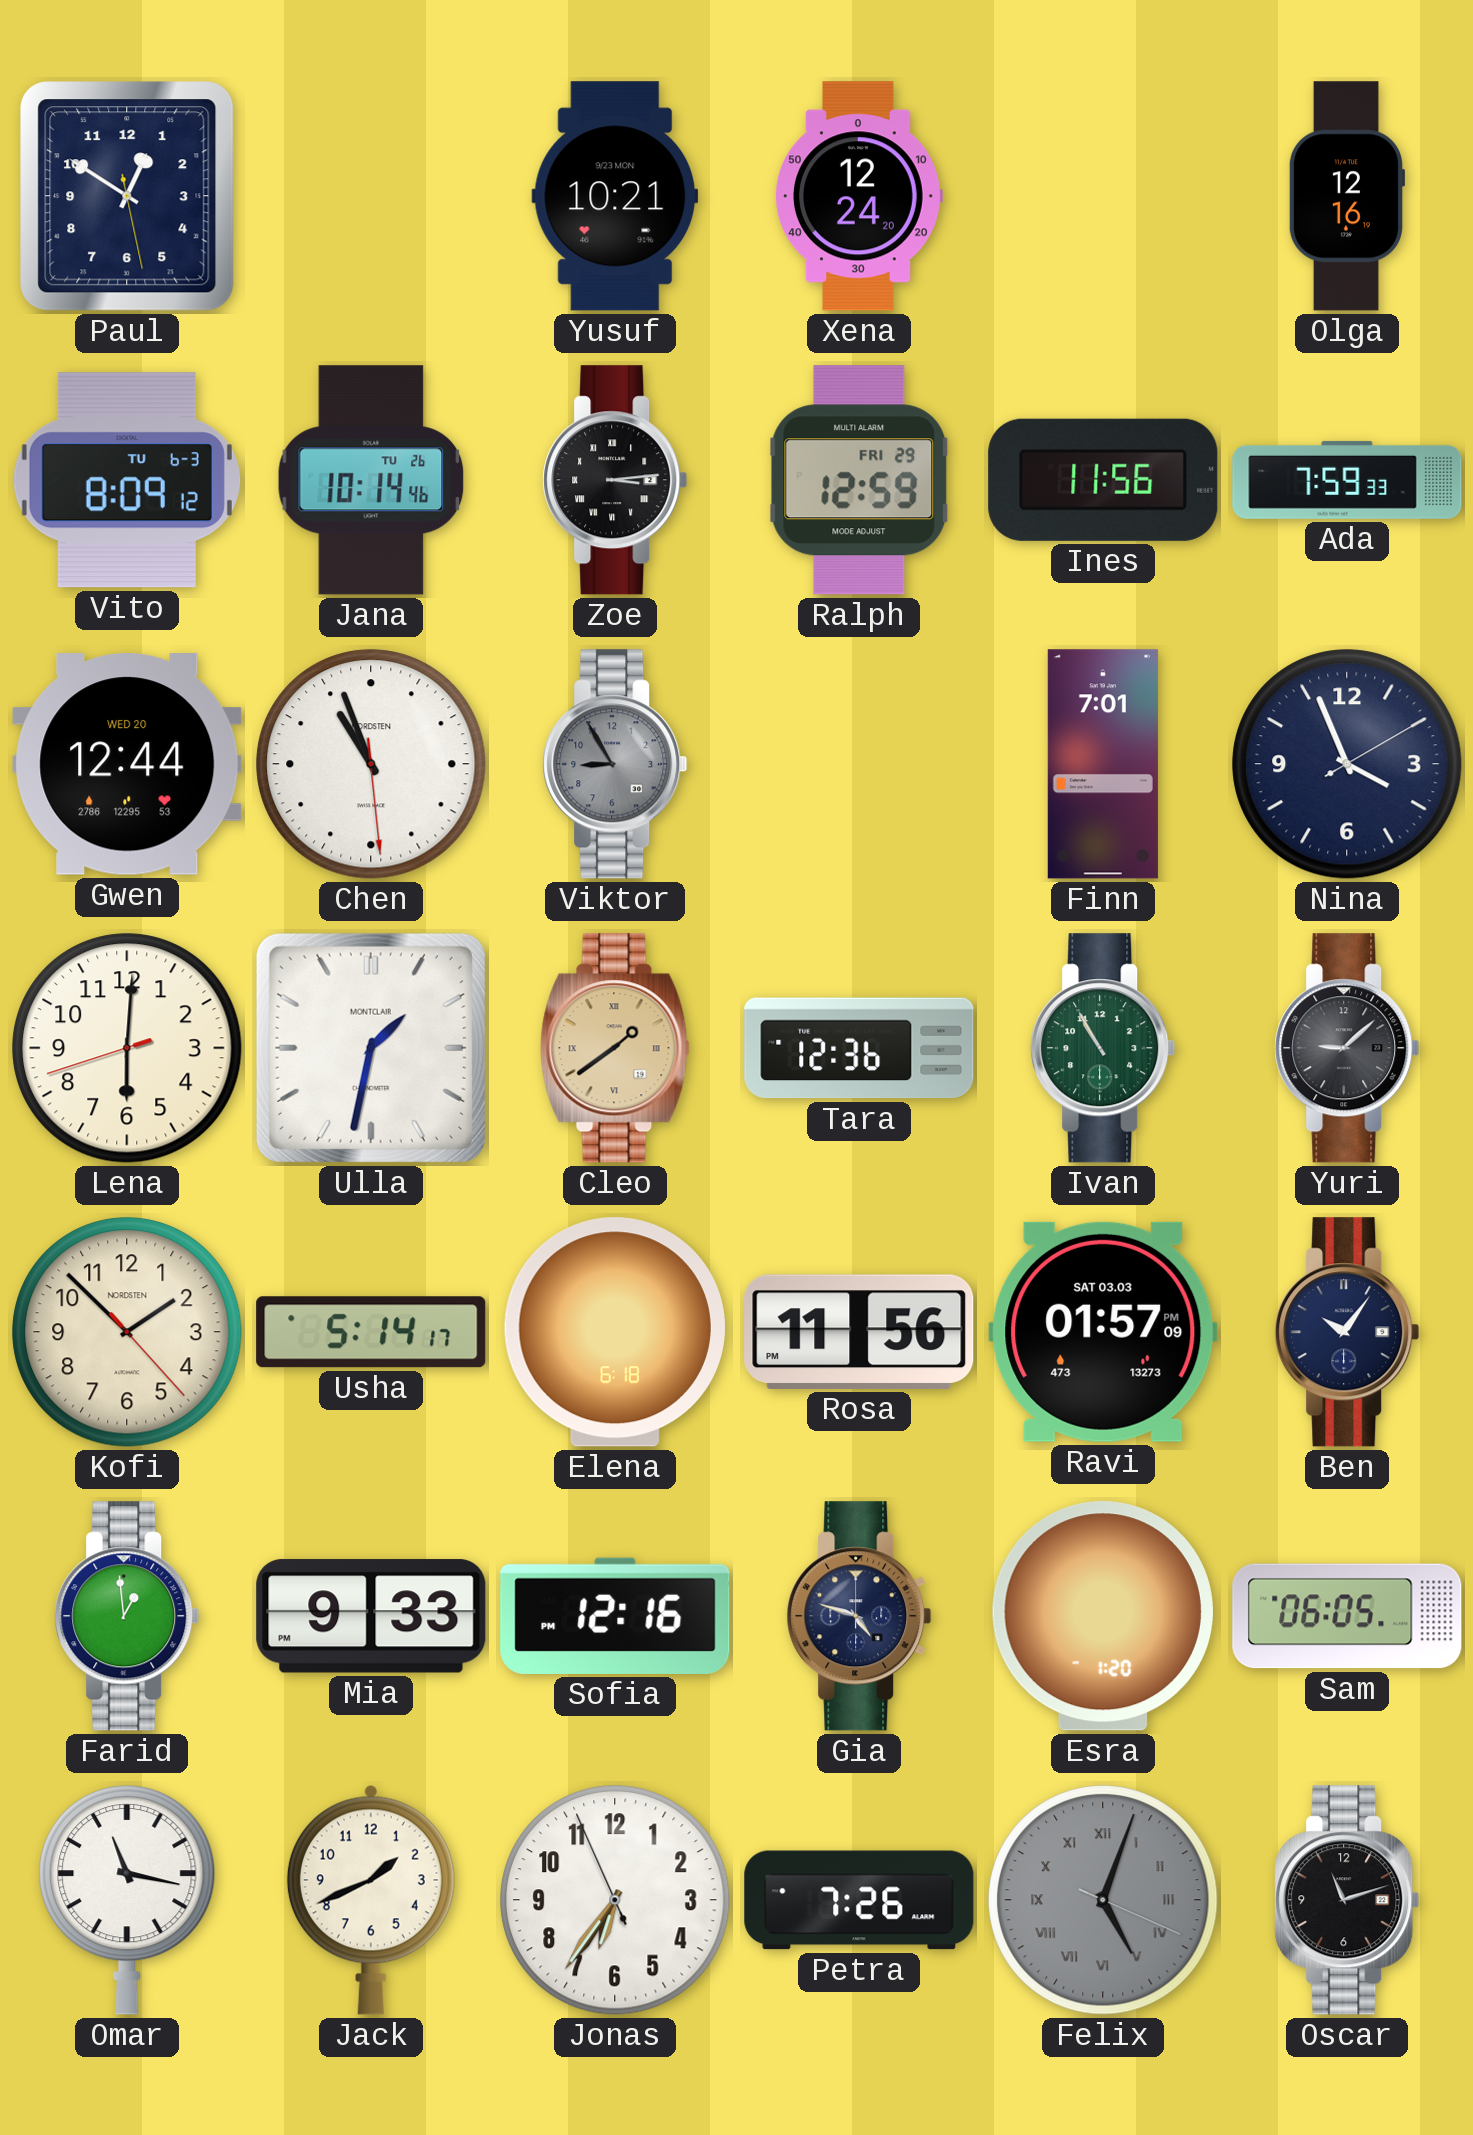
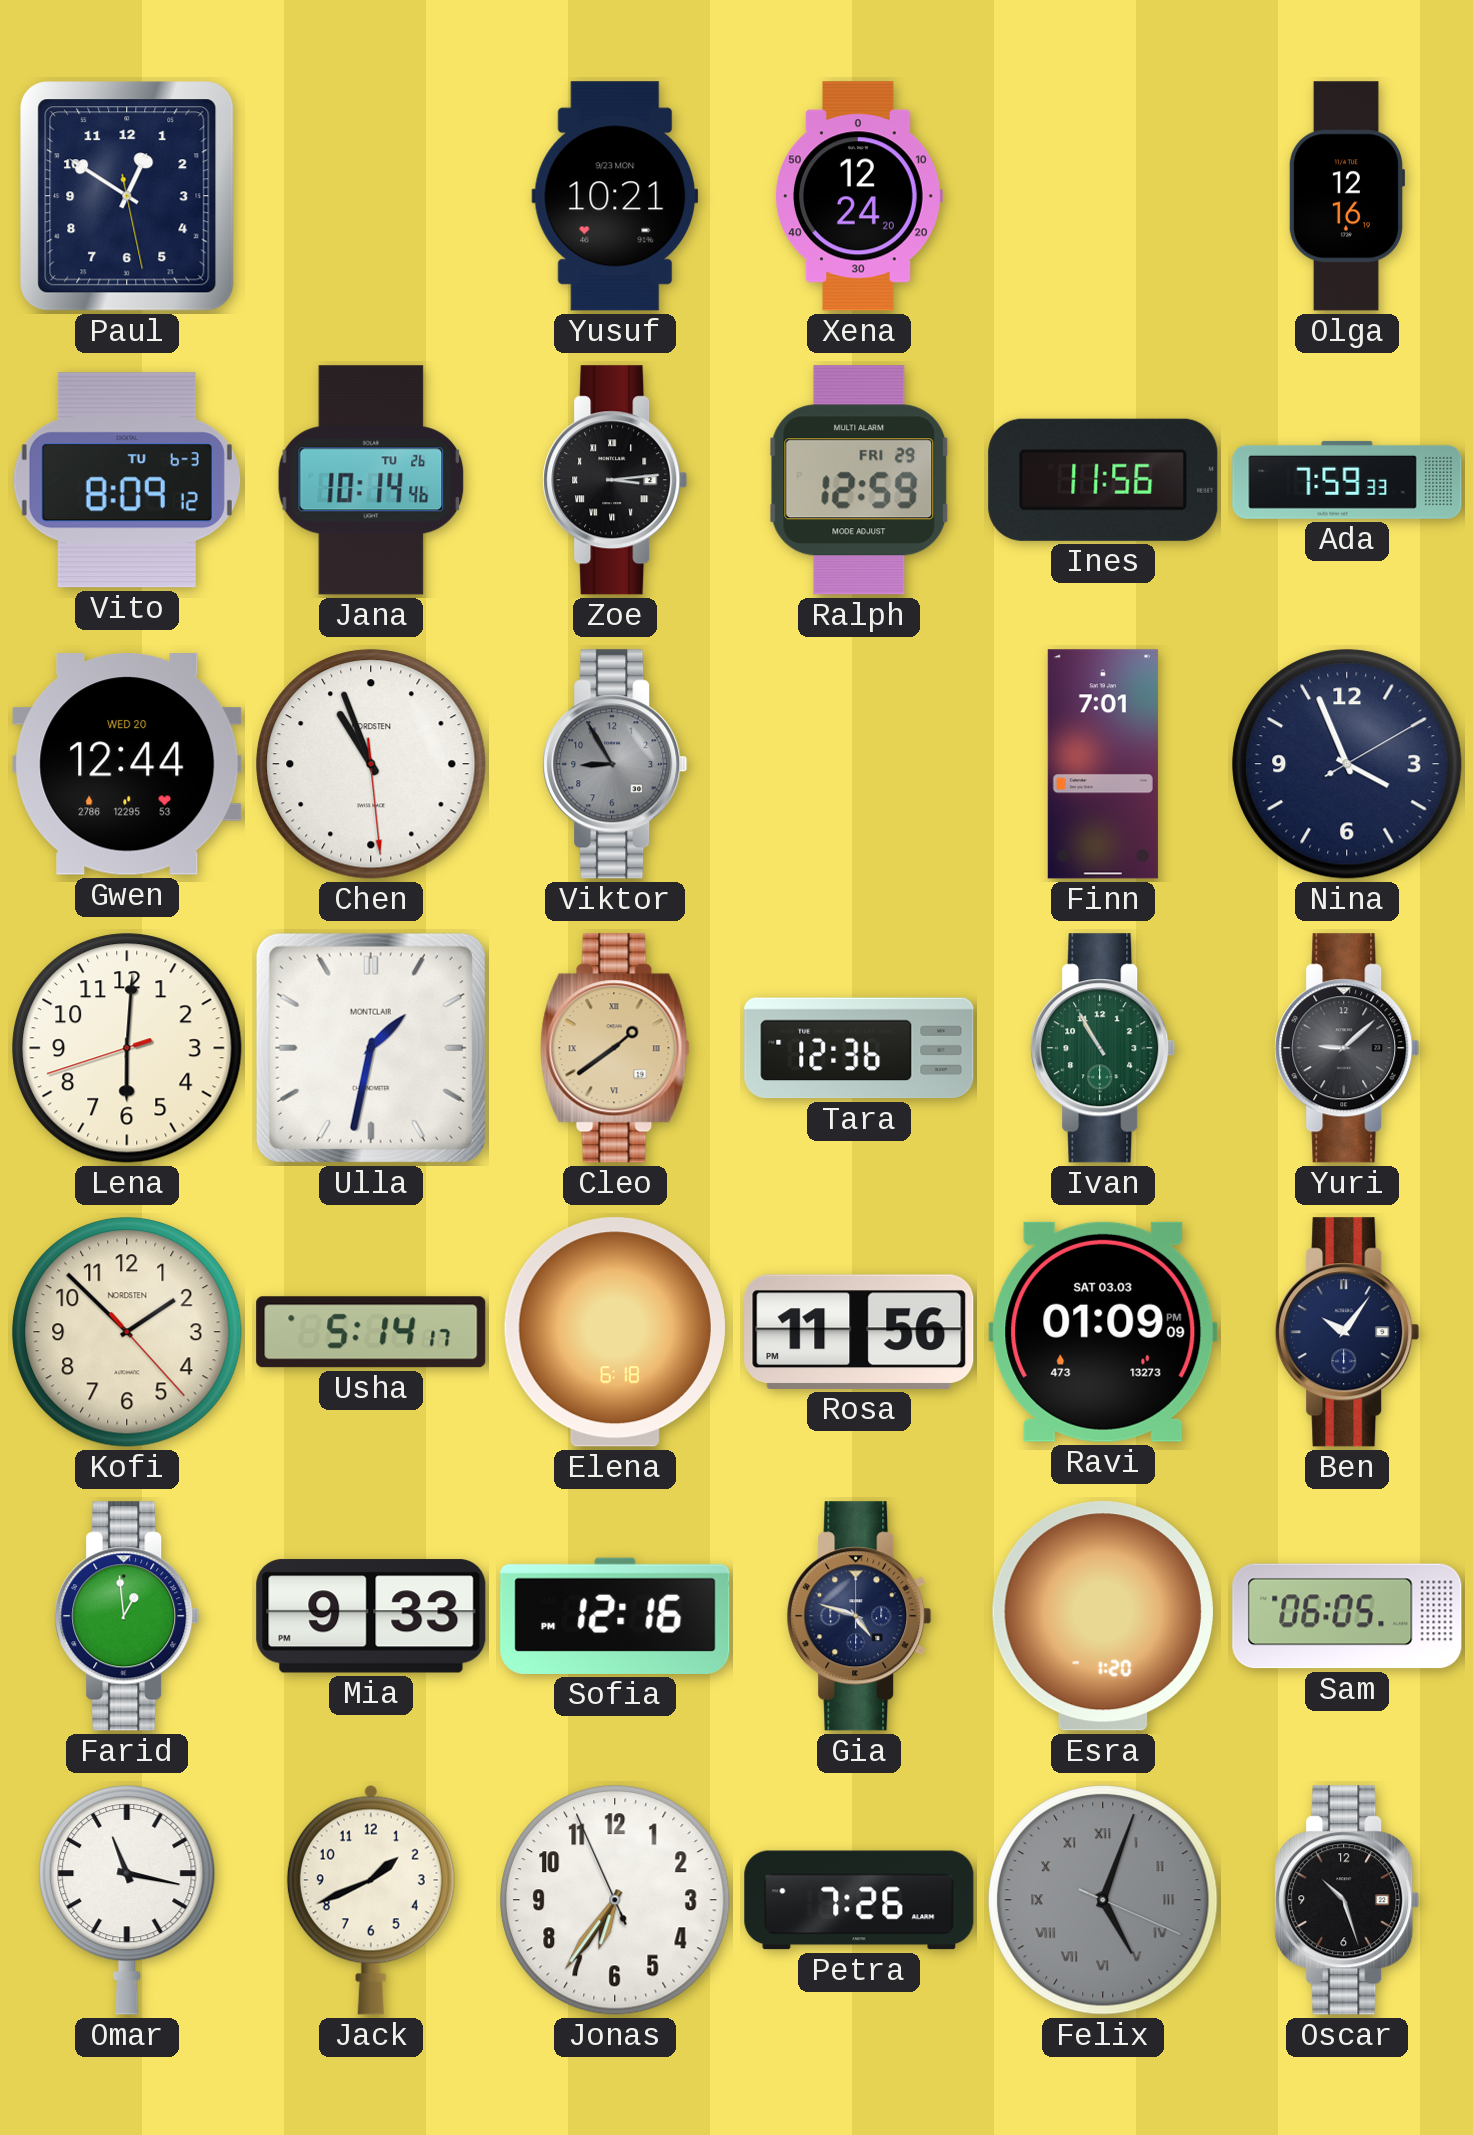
Ravi: 01:57 -> 01:09
Oscar: 11:12 -> 10:27
